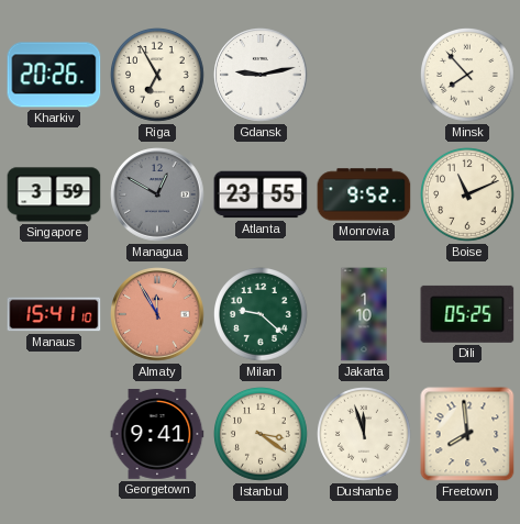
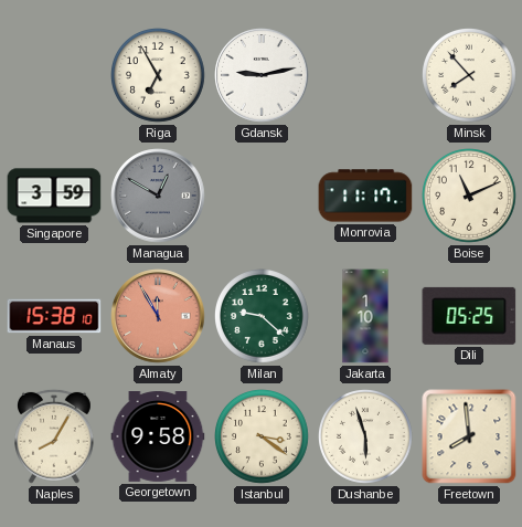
Kharkiv: 20:26 -> none
Atlanta: 23:55 -> none
Monrovia: 9:52 -> 11:17
Manaus: 15:41 -> 15:38
Naples: none -> 8:05
Georgetown: 9:41 -> 9:58
Dushanbe: 11:57 -> 5:57
